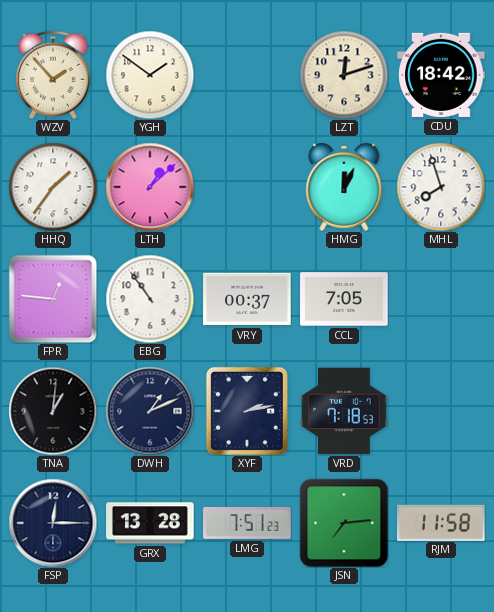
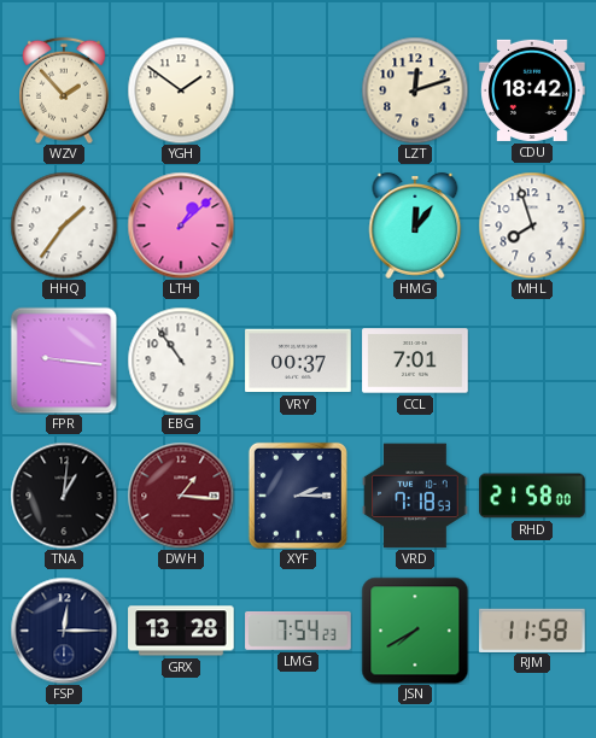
HMG: 12:04 -> 12:06
FPR: 12:46 -> 9:16
CCL: 7:05 -> 7:01
DWH: 1:11 -> 1:16
DWH dial: navy -> burgundy
XYF: 2:13 -> 2:15
RHD: none -> 21:58
LMG: 7:51 -> 7:54
JSN: 7:14 -> 7:40
